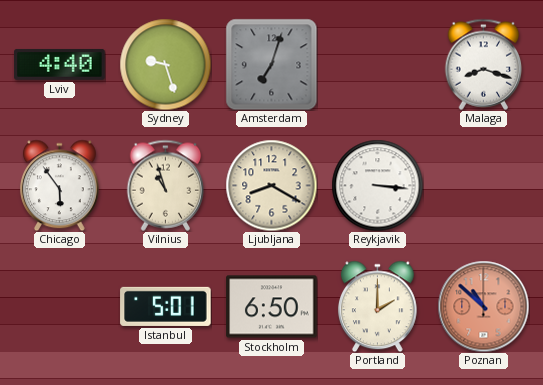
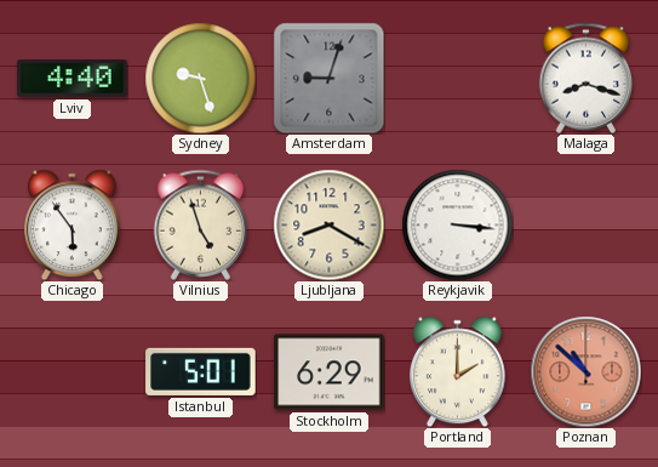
Amsterdam: 7:03 -> 9:03
Vilnius: 10:57 -> 4:57
Stockholm: 6:50 -> 6:29
